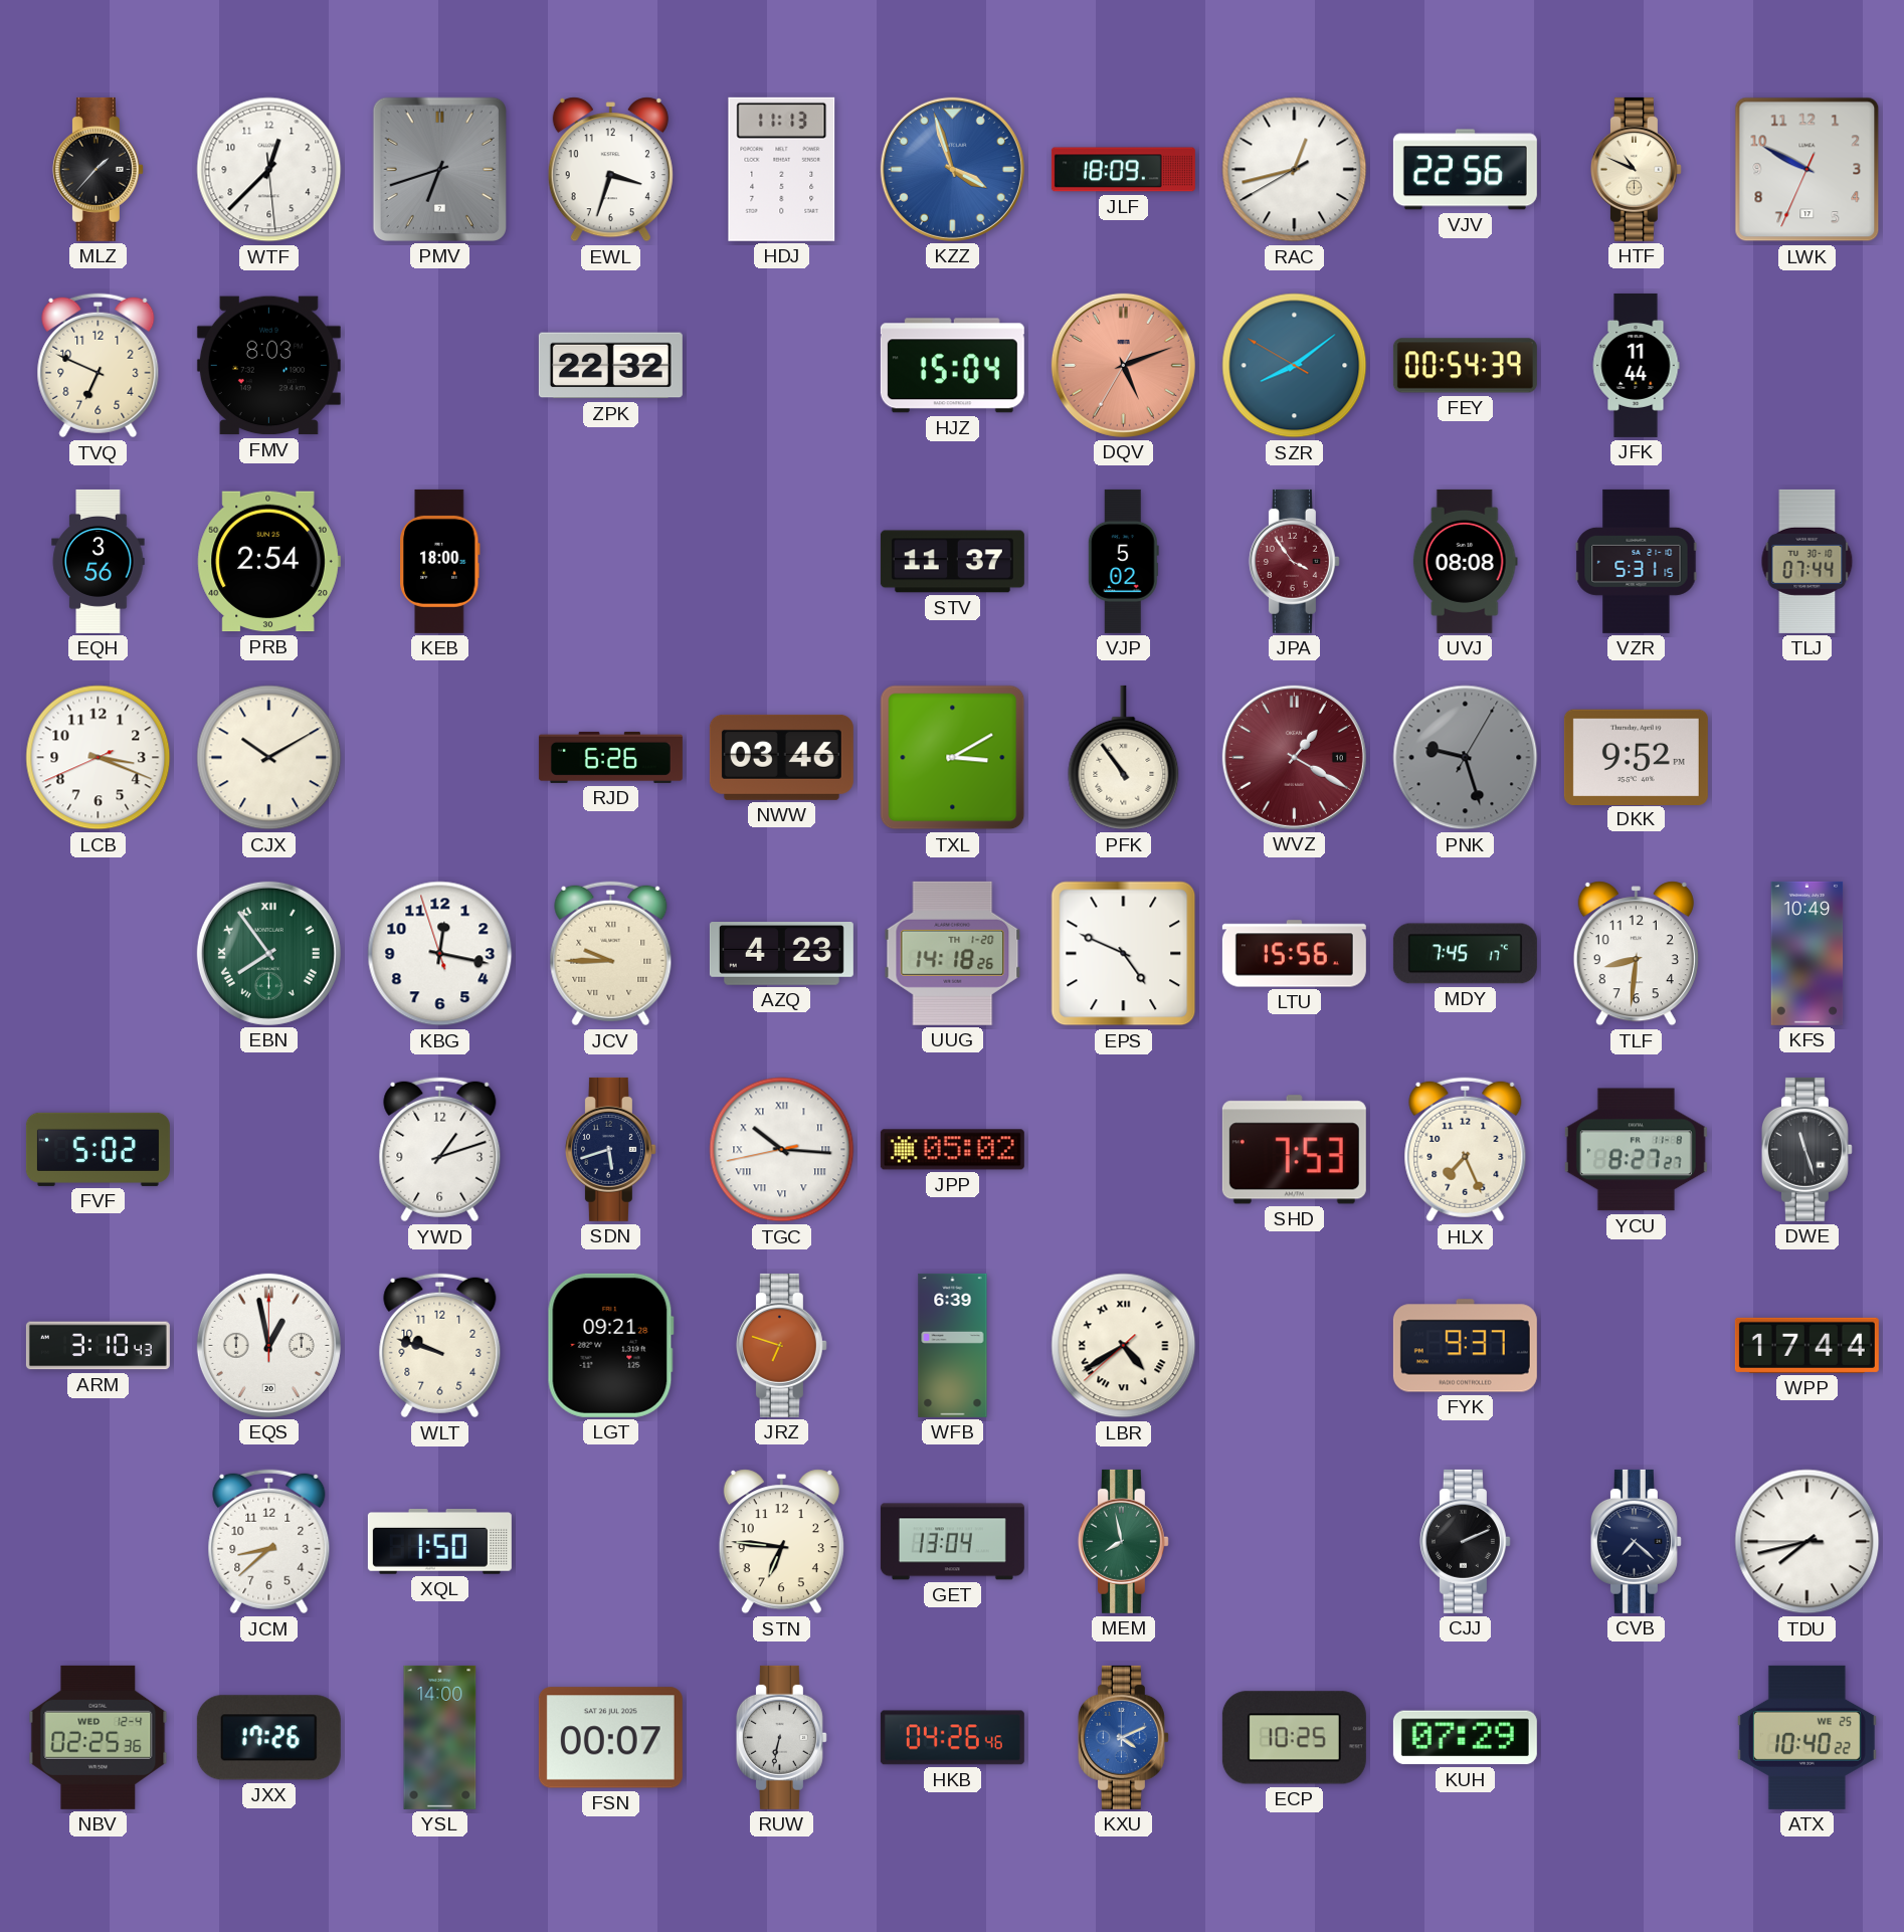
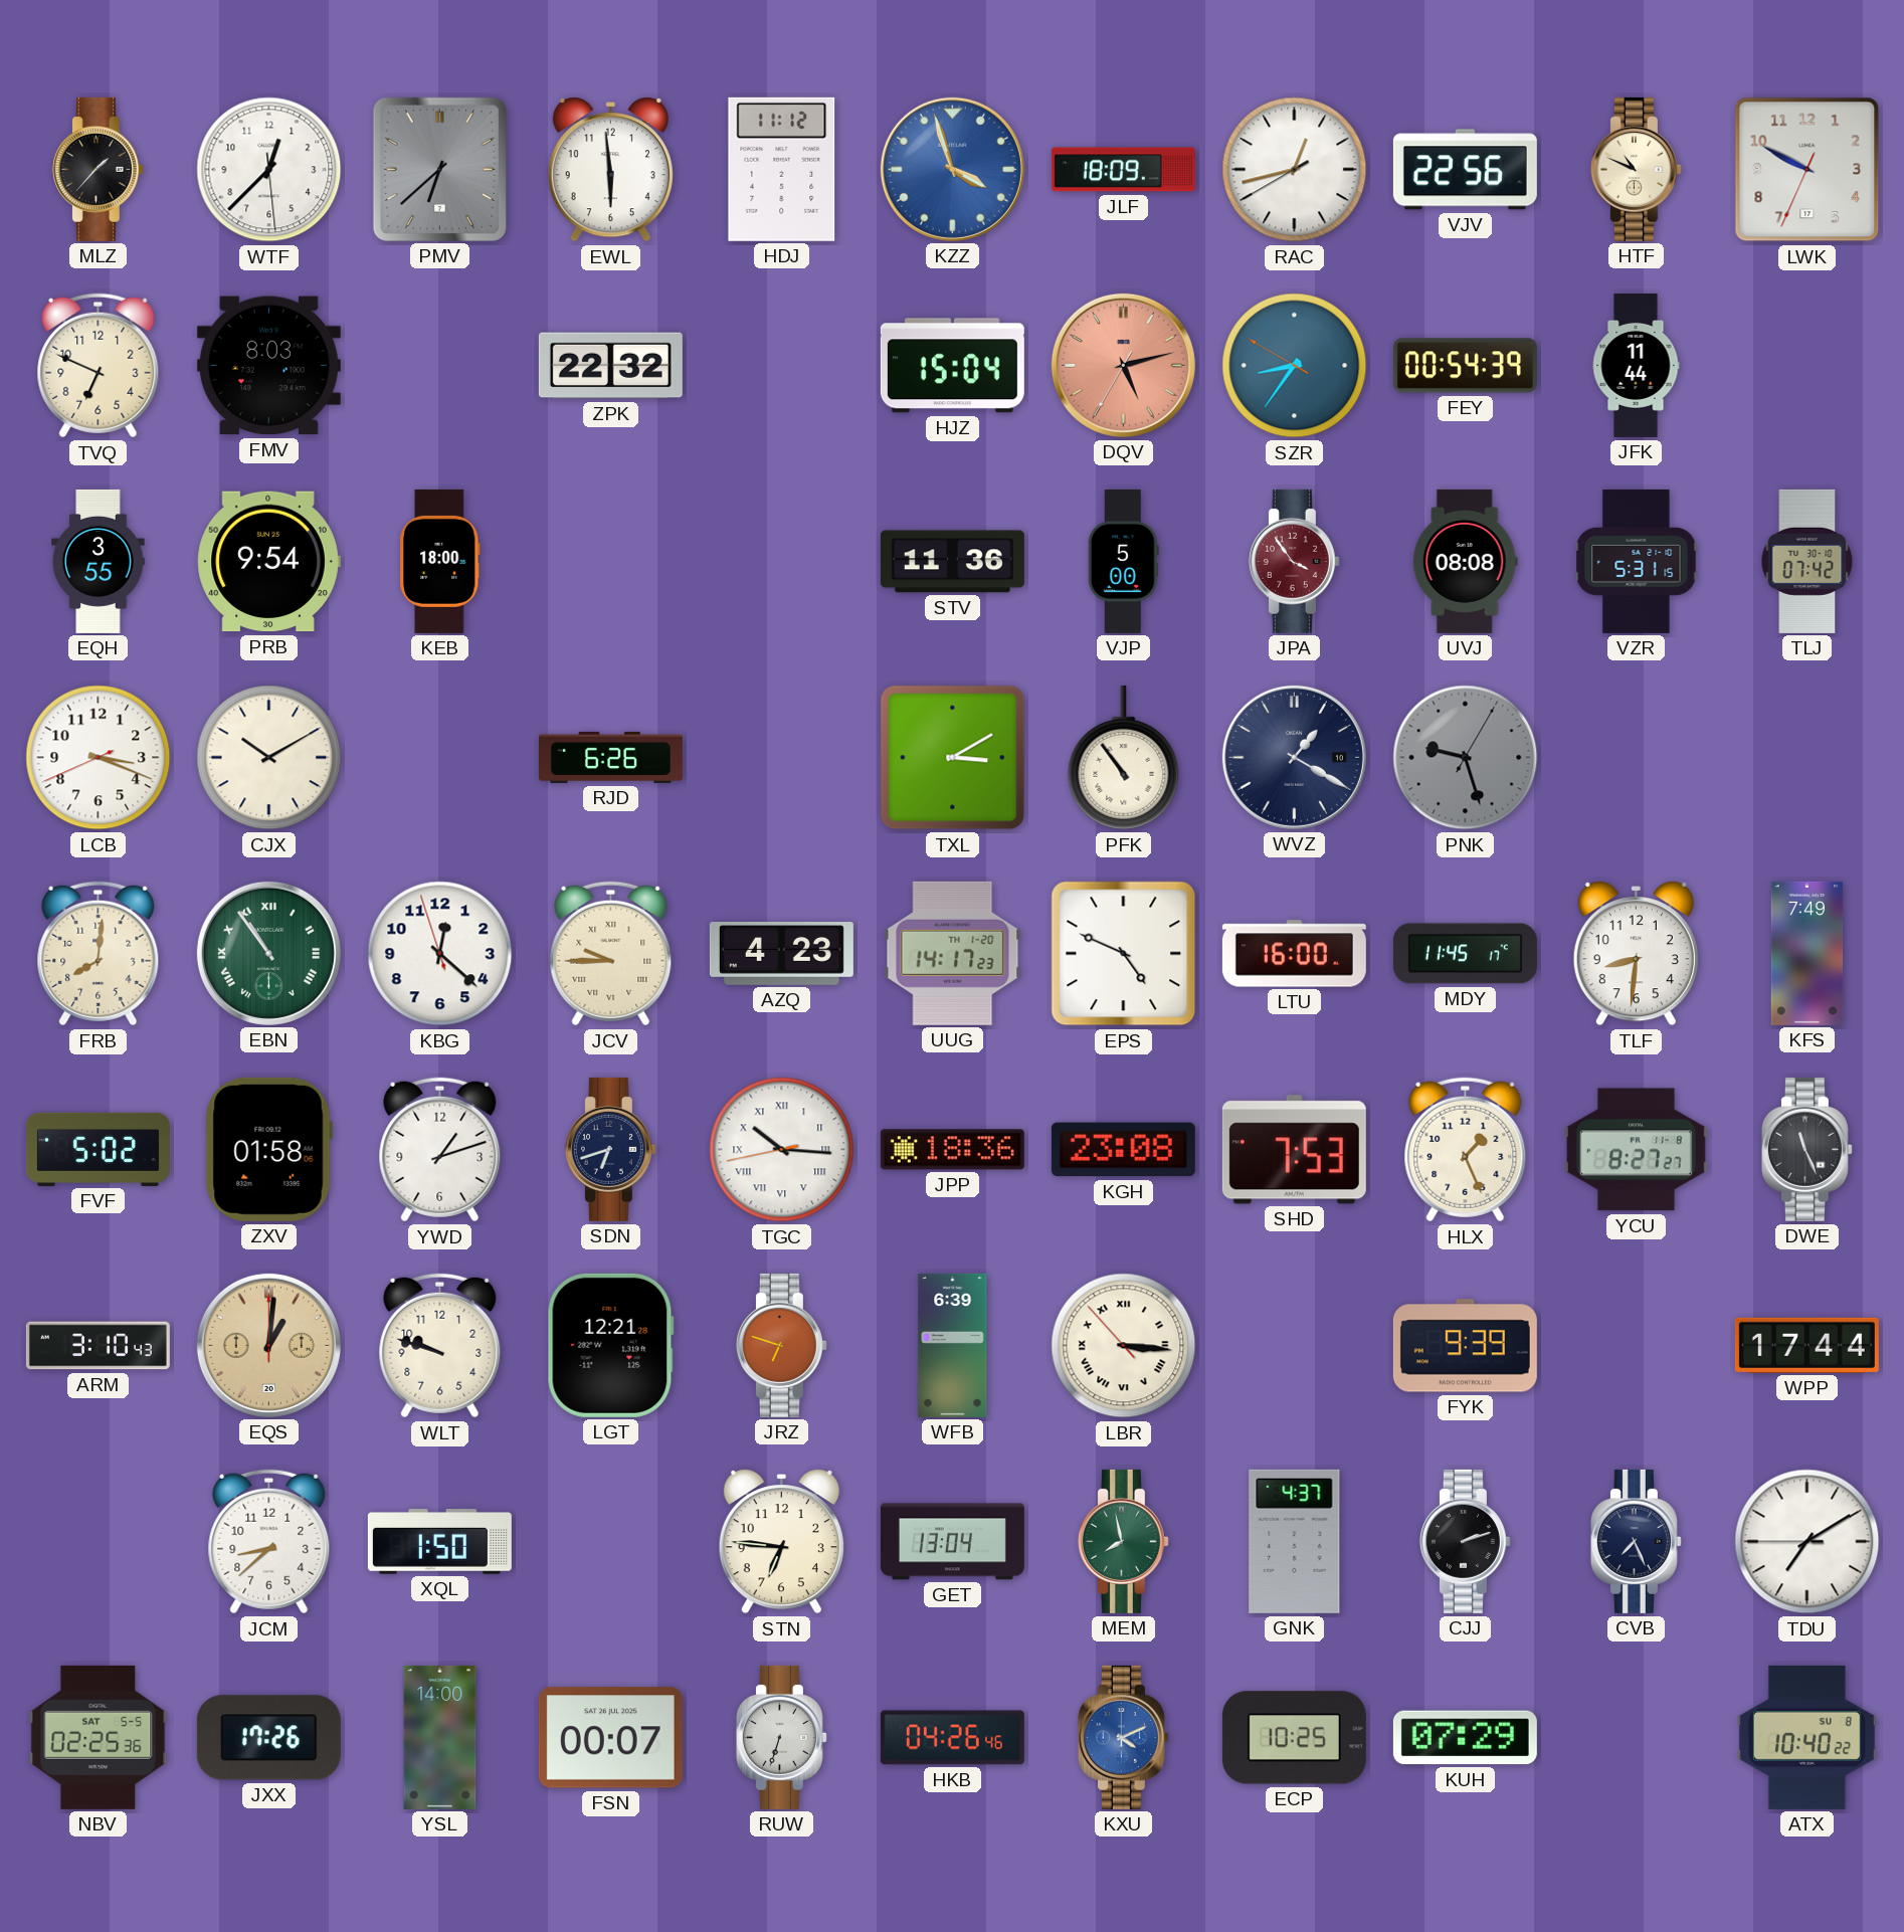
PMV: 6:42 -> 6:38
EWL: 3:33 -> 5:59
HDJ: 11:13 -> 11:12
DQV: 5:11 -> 5:12
SZR: 8:08 -> 8:35
EQH: 3:56 -> 3:55
PRB: 2:54 -> 9:54
STV: 11:37 -> 11:36
VJP: 5:02 -> 5:00
TLJ: 07:44 -> 07:42
NWW: 03:46 -> none
WVZ dial: burgundy -> navy
DKK: 9:52 -> none
FRB: none -> 8:01
EBN: 7:54 -> 10:54
KBG: 12:16 -> 12:21
UUG: 14:18 -> 14:17
LTU: 15:56 -> 16:00
MDY: 7:45 -> 11:45
KFS: 10:49 -> 7:49
ZXV: none -> 01:58
SDN: 5:42 -> 6:42
JPP: 05:02 -> 18:36
KGH: none -> 23:08
HLX: 7:26 -> 1:26
DWE: 11:27 -> 11:26
EQS: 12:58 -> 1:01
EQS dial: white -> champagne
LGT: 09:21 -> 12:21
LBR: 4:39 -> 3:15
FYK: 9:37 -> 9:39
GNK: none -> 4:37
CJJ: 2:11 -> 2:12
CVB: 7:22 -> 7:26
TDU: 7:42 -> 7:09
NBV date: WED 12-4 -> SAT 5-5
RUW: 6:32 -> 6:33
ATX date: WE 25 -> SU 8
